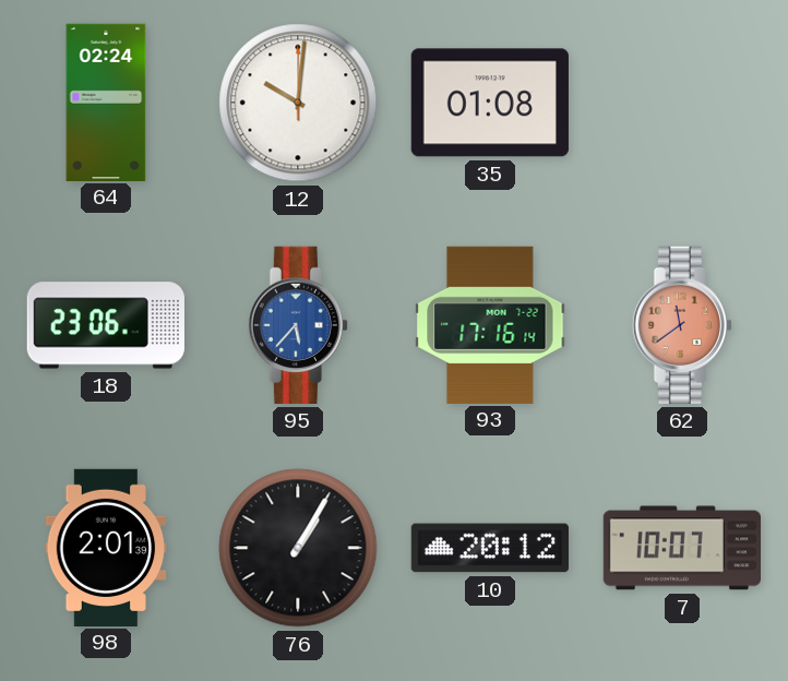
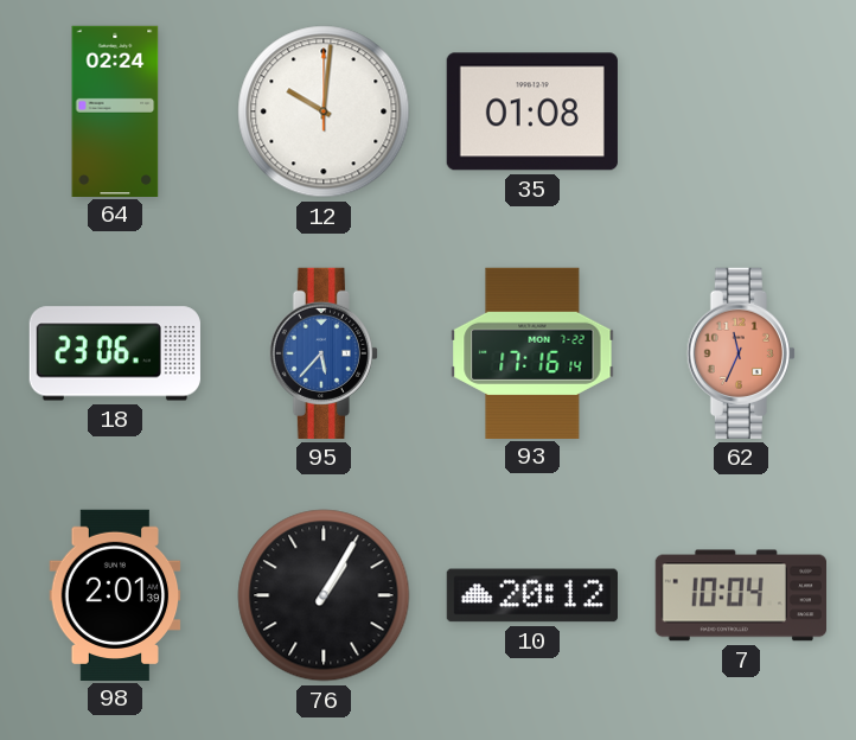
62: 11:39 -> 11:34
7: 10:07 -> 10:04
